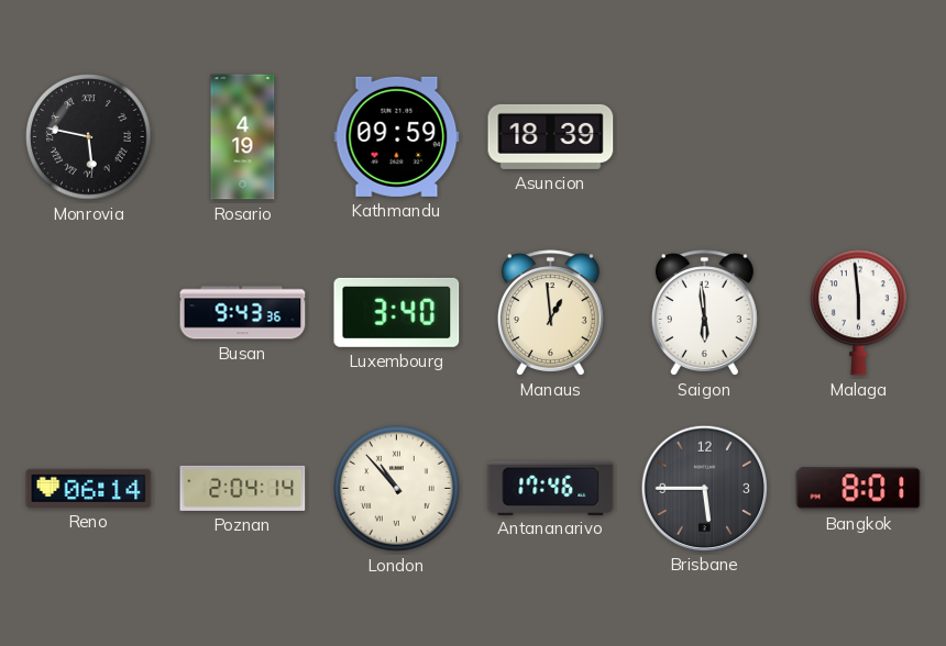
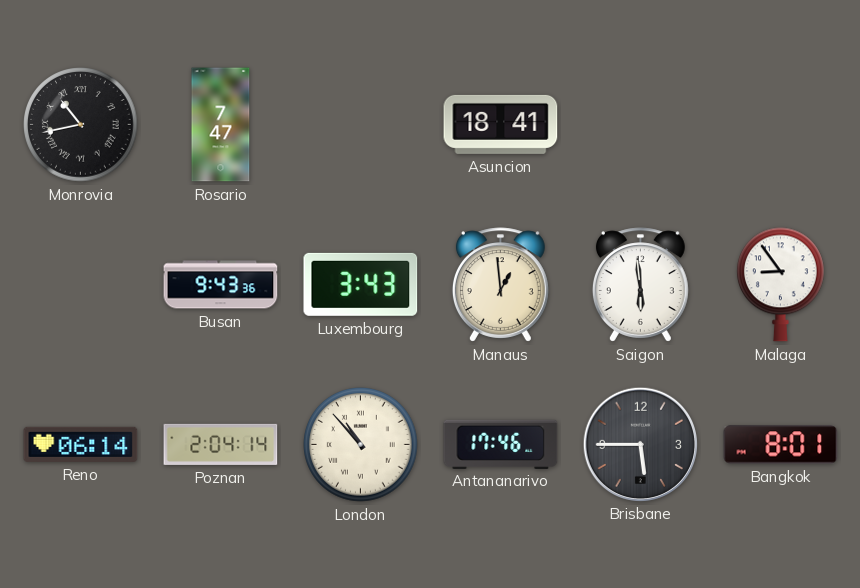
Monrovia: 5:47 -> 10:43
Rosario: 4:19 -> 7:47
Kathmandu: 09:59 -> none
Asuncion: 18:39 -> 18:41
Luxembourg: 3:40 -> 3:43
Malaga: 5:59 -> 8:54
